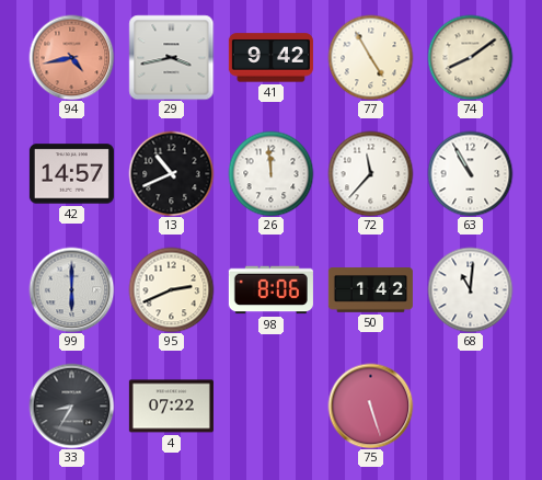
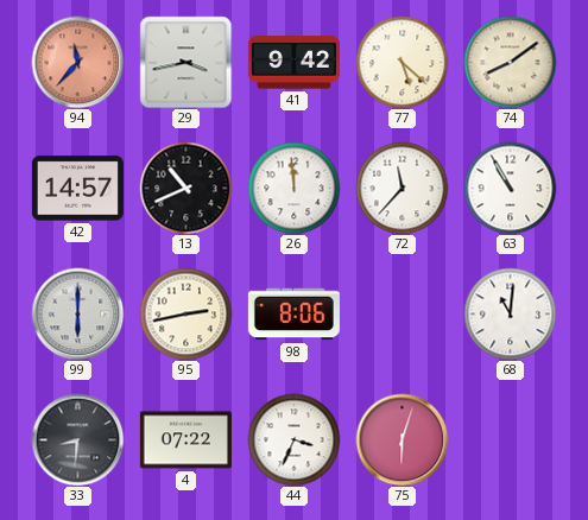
94: 4:43 -> 11:37
77: 4:55 -> 5:22
95: 2:41 -> 2:43
50: 1:42 -> none
33: 8:35 -> 8:31
44: none -> 3:34
75: 5:27 -> 6:03
